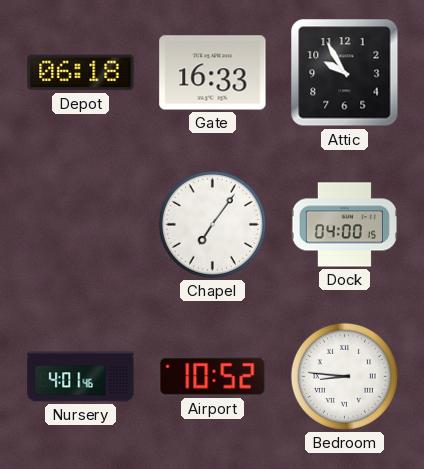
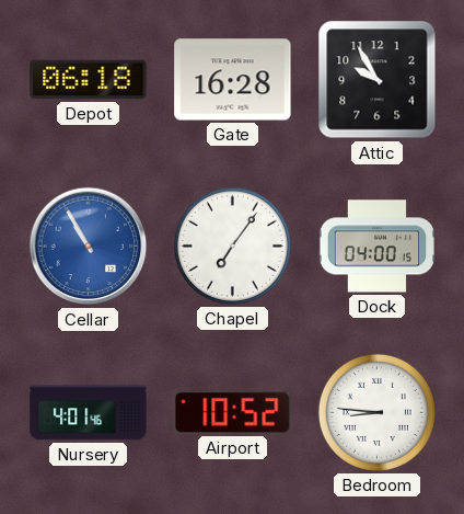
Gate: 16:33 -> 16:28
Cellar: none -> 10:55
